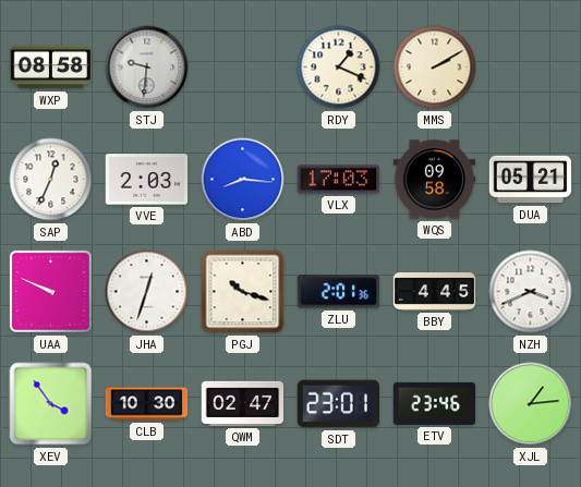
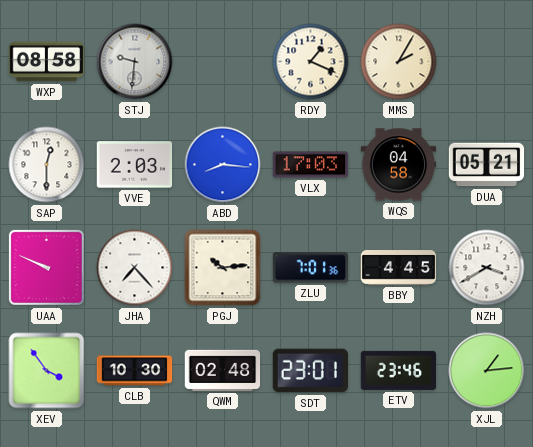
MMS: 2:10 -> 2:05
SAP: 12:34 -> 12:30
WQS: 09:58 -> 04:58
JHA: 12:33 -> 7:23
PGJ: 10:18 -> 10:14
ZLU: 2:01 -> 7:01
NZH: 3:41 -> 3:40
QWM: 02:47 -> 02:48
